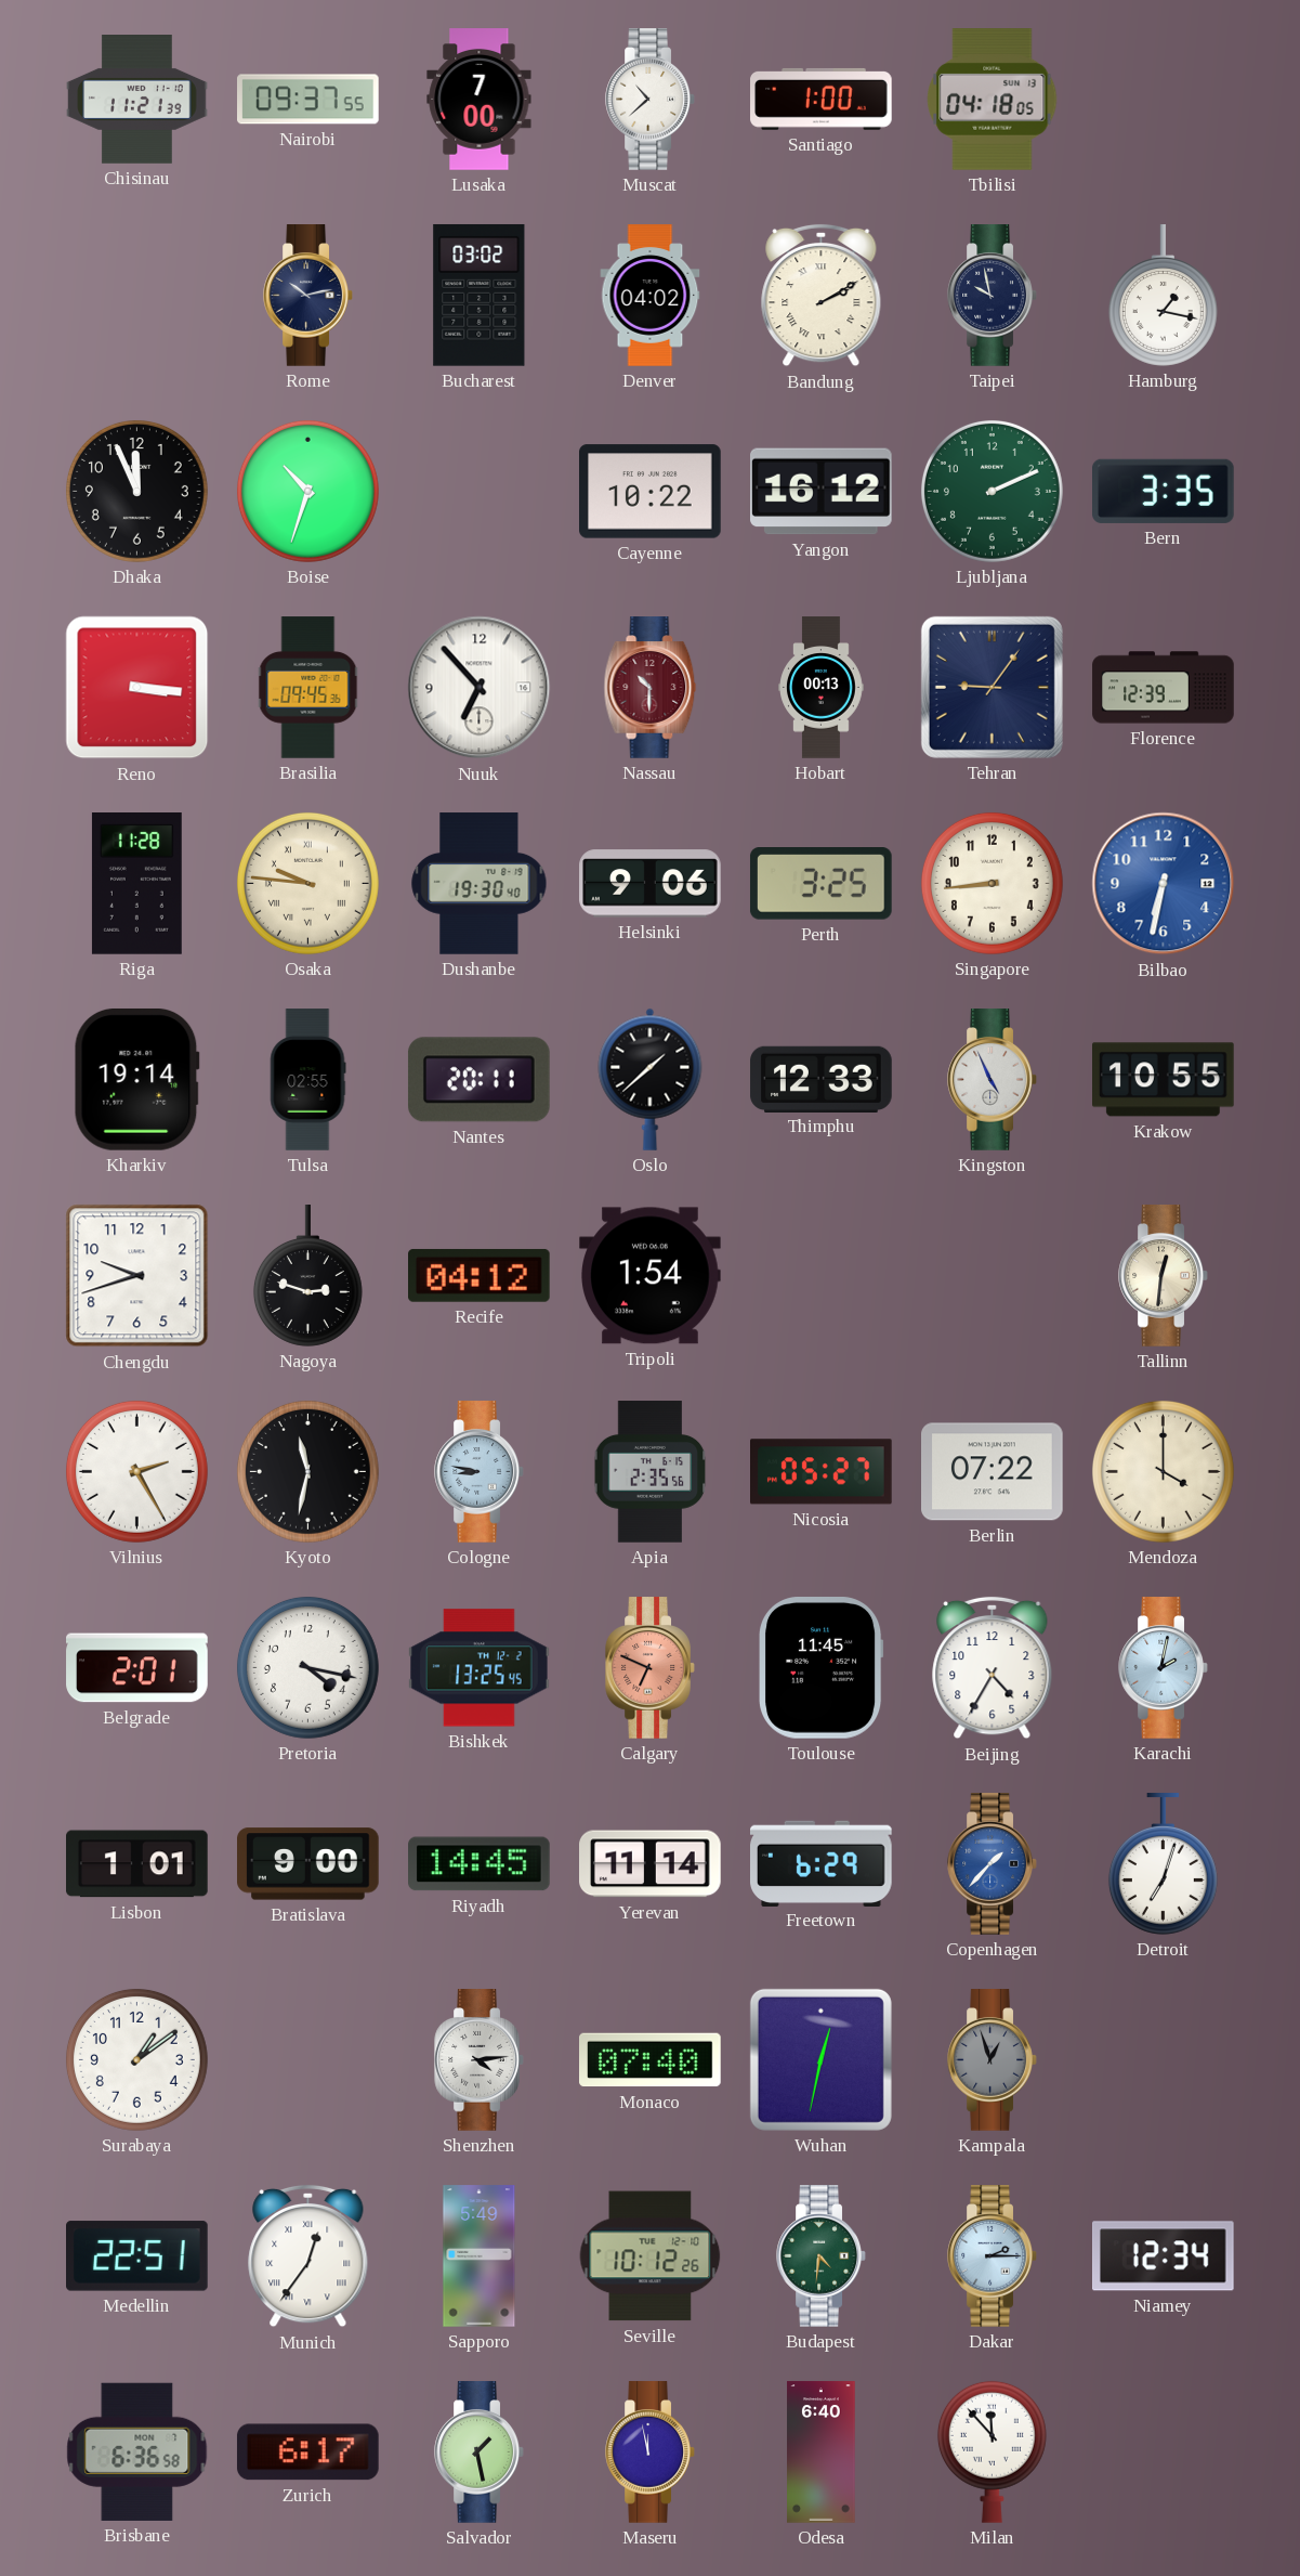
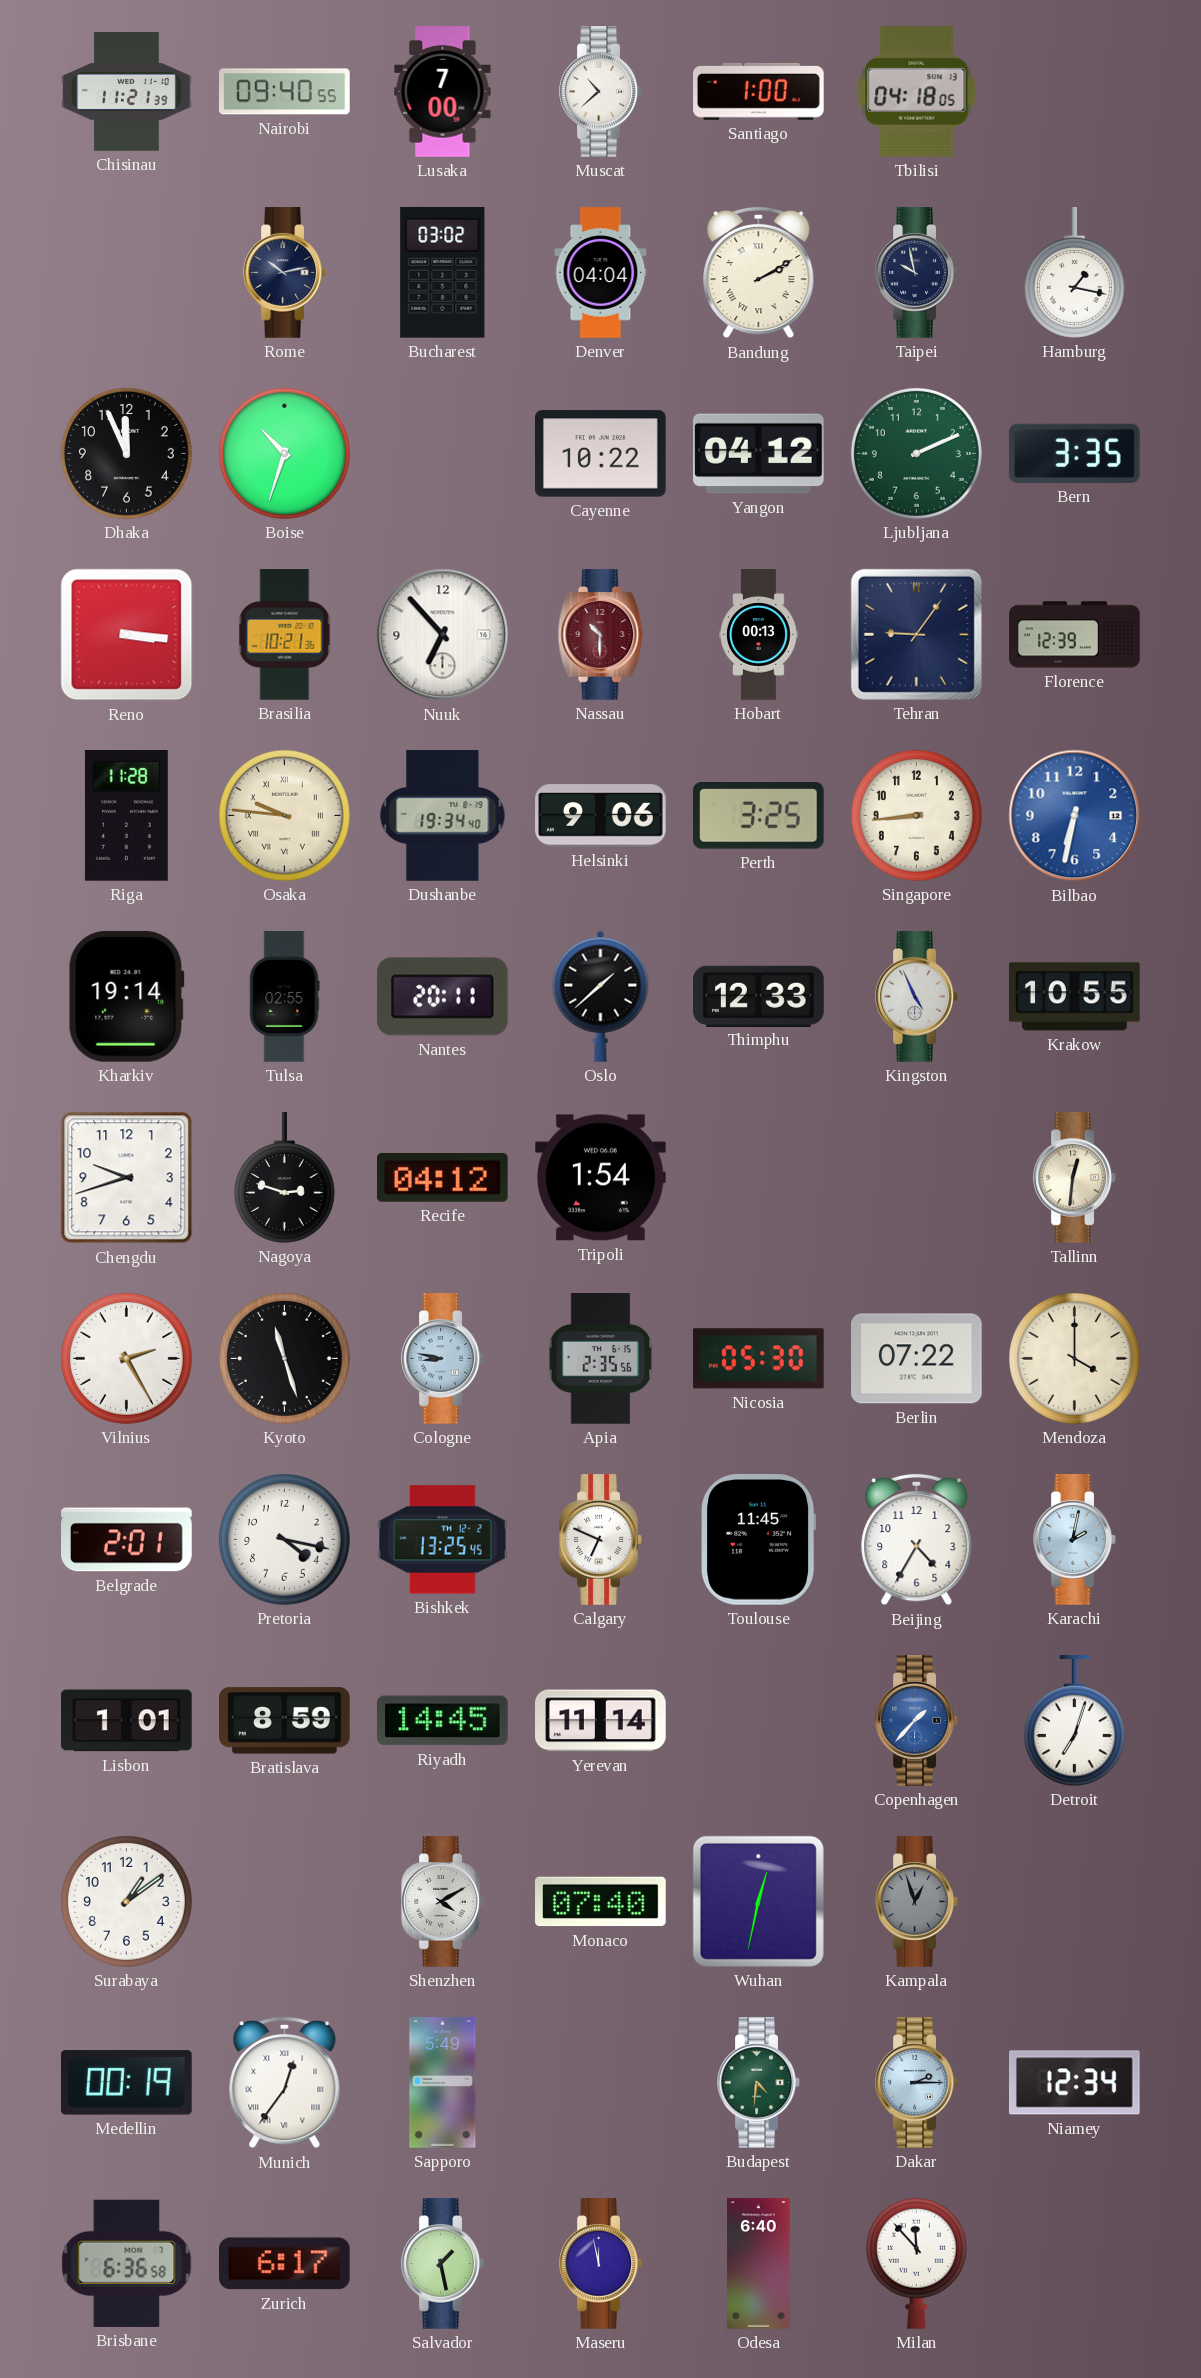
Nairobi: 09:37 -> 09:40
Denver: 04:02 -> 04:04
Yangon: 16:12 -> 04:12
Brasilia: 09:45 -> 10:21
Dushanbe: 19:30 -> 19:34
Kyoto: 11:32 -> 11:27
Nicosia: 05:27 -> 05:30
Calgary dial: salmon -> white
Bratislava: 9:00 -> 8:59
Freetown: 6:29 -> none
Shenzhen: 4:14 -> 4:10
Medellin: 22:51 -> 00:19
Seville: 10:12 -> none
